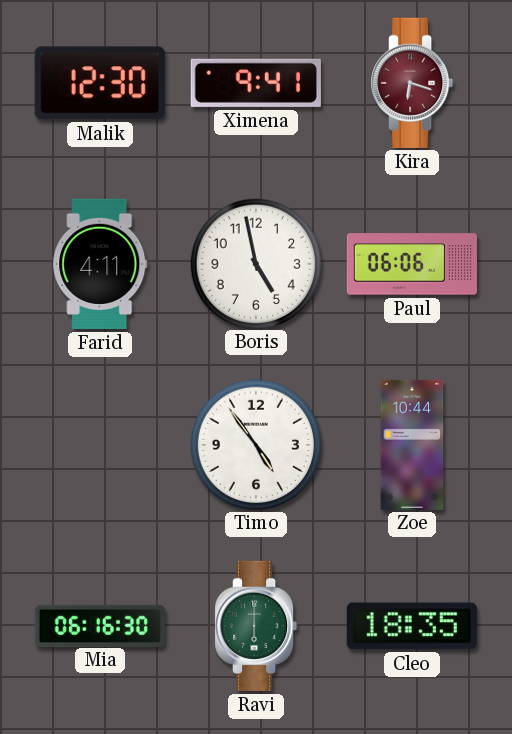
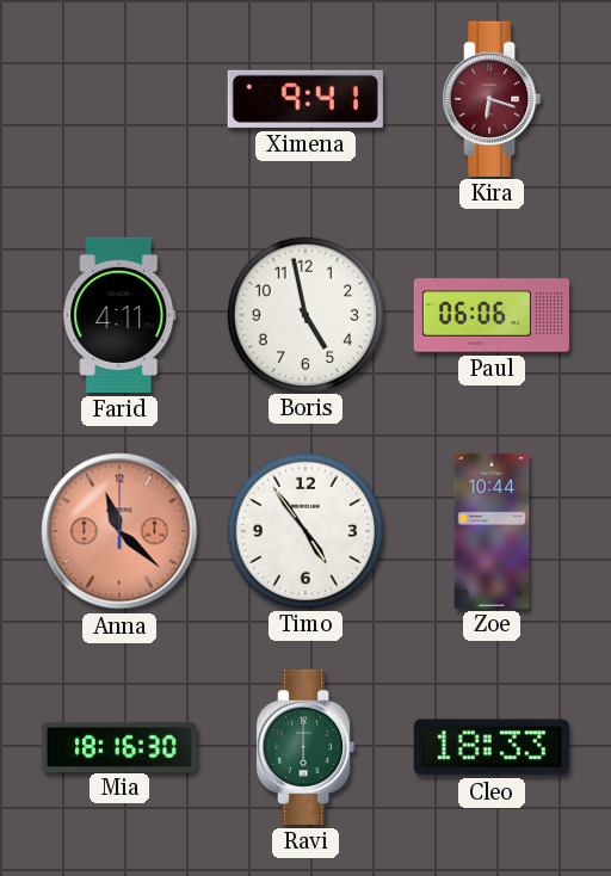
Malik: 12:30 -> none
Anna: none -> 11:22
Mia: 06:16 -> 18:16
Cleo: 18:35 -> 18:33
